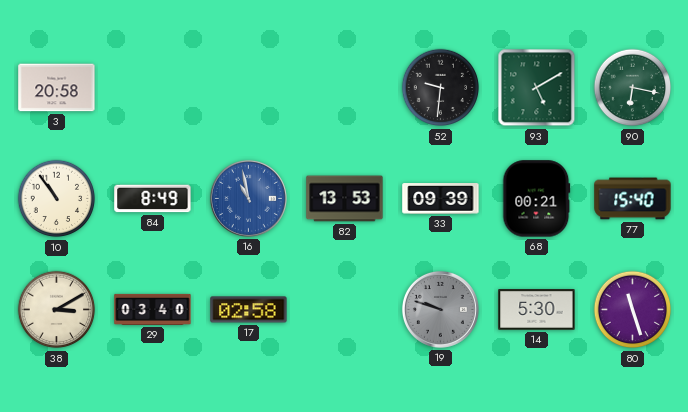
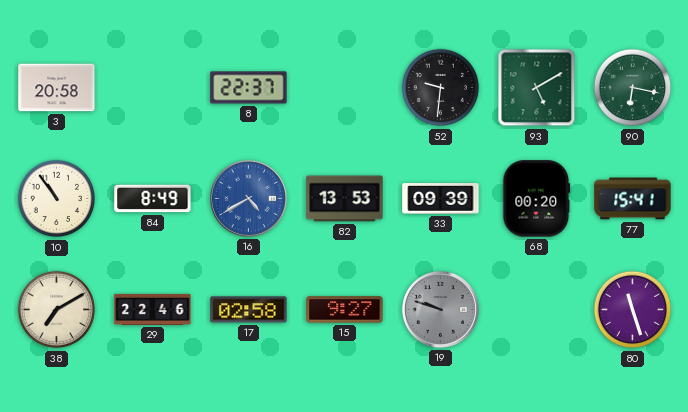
8: none -> 22:37
16: 10:58 -> 4:40
68: 00:21 -> 00:20
77: 15:40 -> 15:41
38: 3:10 -> 7:10
29: 03:40 -> 22:46
15: none -> 9:27
14: 5:30 -> none
